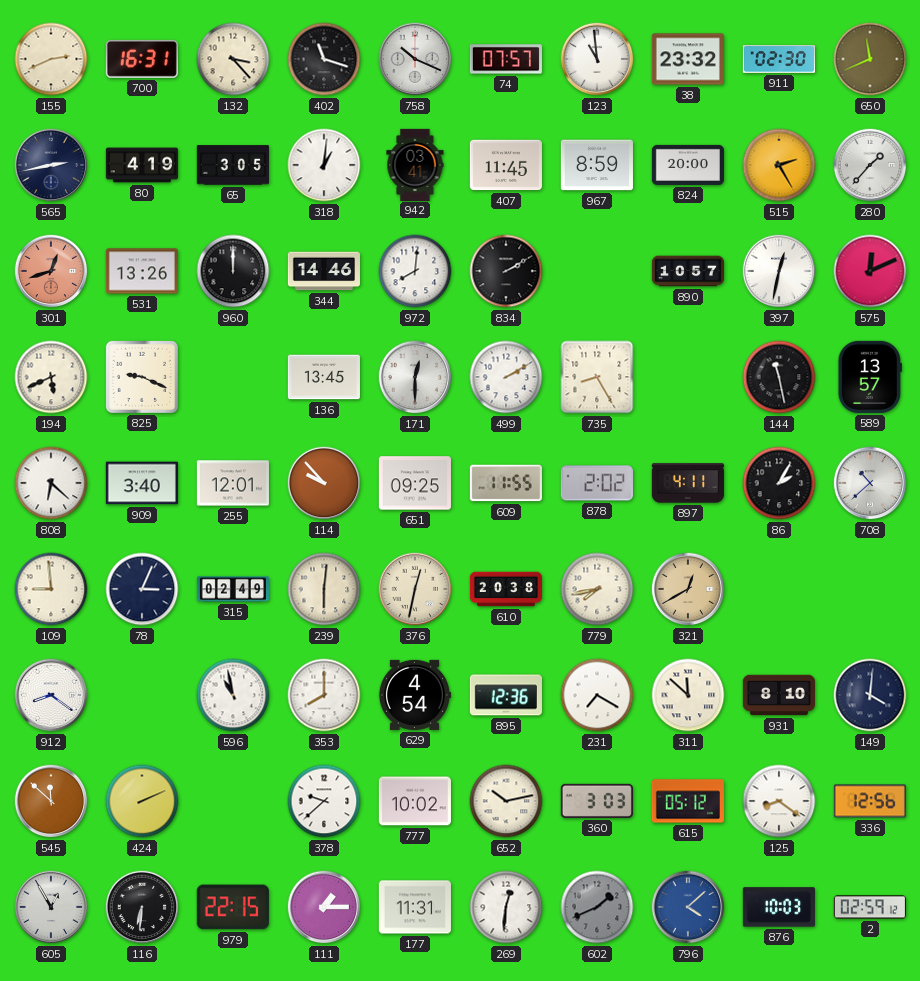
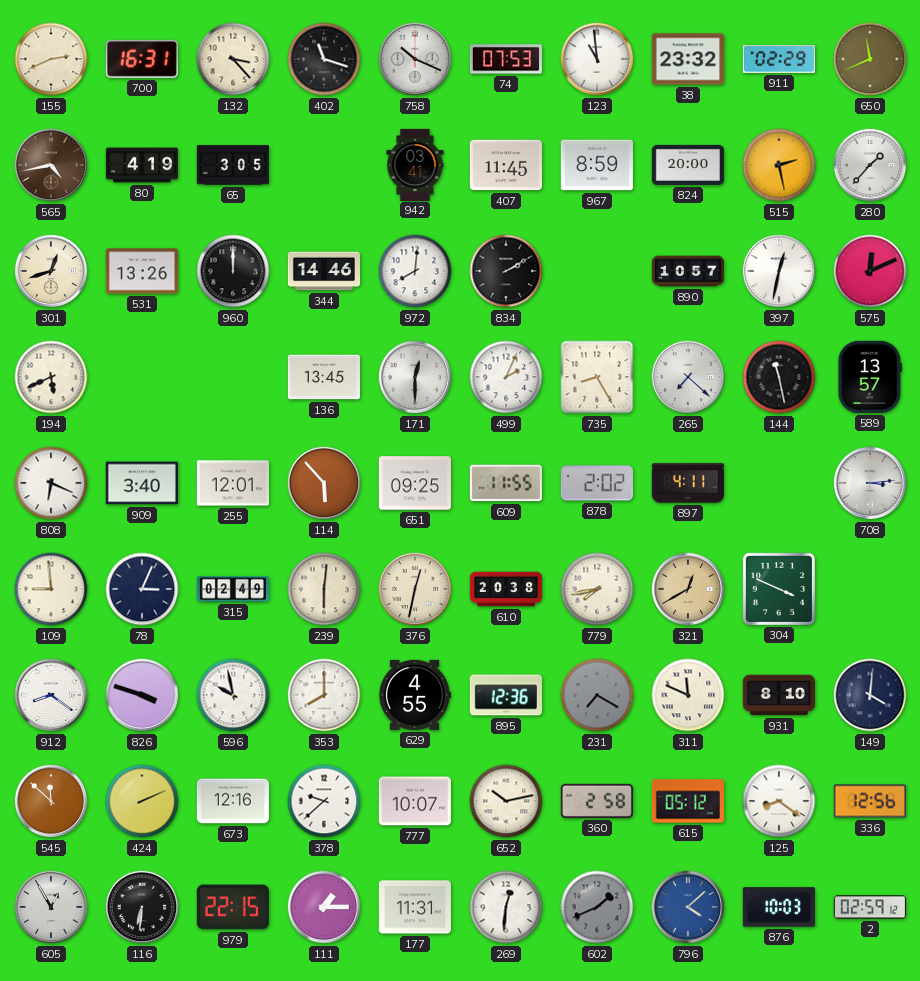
74: 07:57 -> 07:53
911: 02:30 -> 02:29
565: 2:43 -> 4:43
565 dial: navy -> brown
318: 1:01 -> none
515: 2:25 -> 2:28
301 dial: salmon -> cream
825: 9:19 -> none
499: 2:10 -> 2:04
265: none -> 7:22
808: 6:22 -> 6:19
114: 9:53 -> 5:53
86: 2:05 -> none
708: 10:38 -> 3:14
304: none -> 3:49
826: none -> 3:48
596: 10:58 -> 9:58
629: 4:54 -> 4:55
231 dial: white -> grey
311: 11:52 -> 11:49
673: none -> 12:16
777: 10:02 -> 10:07
360: 3:03 -> 2:58
